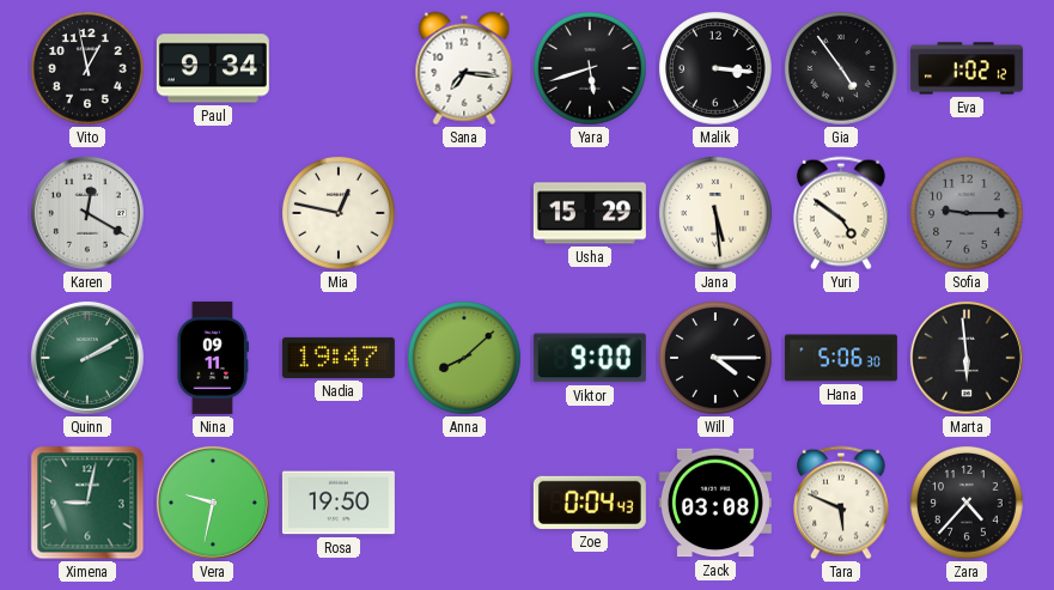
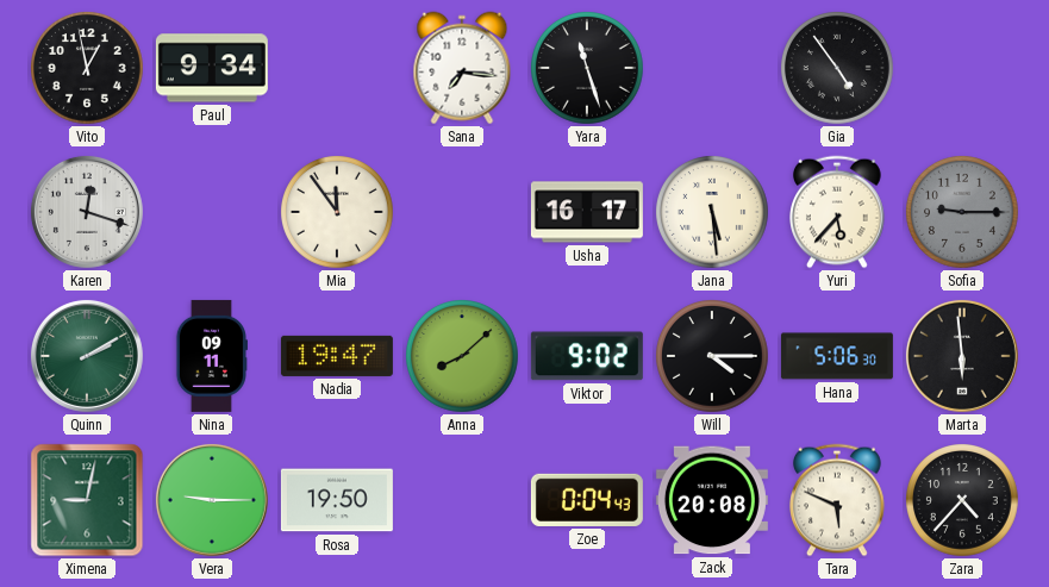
Yara: 5:42 -> 11:27
Malik: 3:16 -> none
Eva: 1:02 -> none
Karen: 12:20 -> 12:18
Mia: 12:47 -> 11:54
Usha: 15:29 -> 16:17
Yuri: 4:51 -> 5:37
Viktor: 9:00 -> 9:02
Vera: 9:32 -> 9:15
Zack: 03:08 -> 20:08
